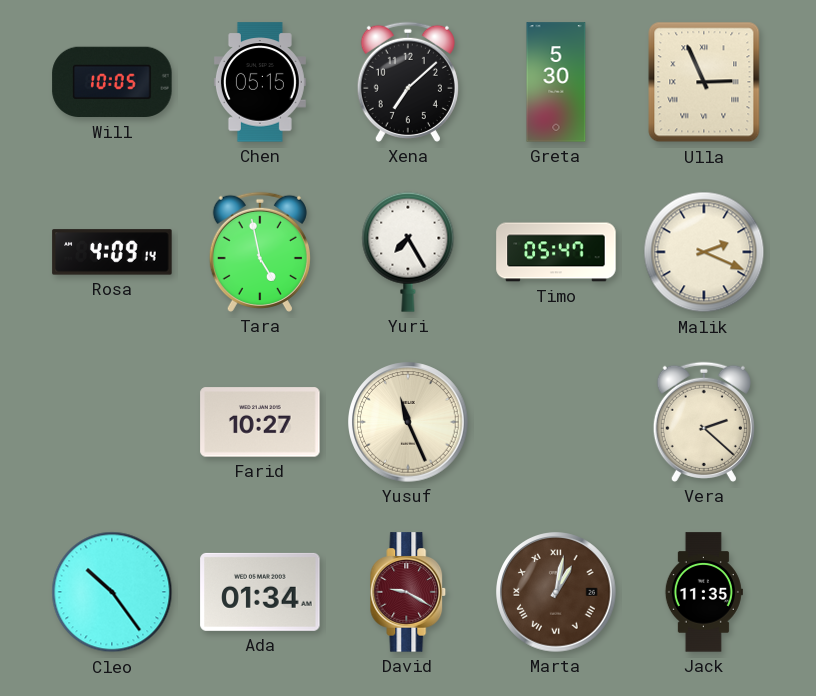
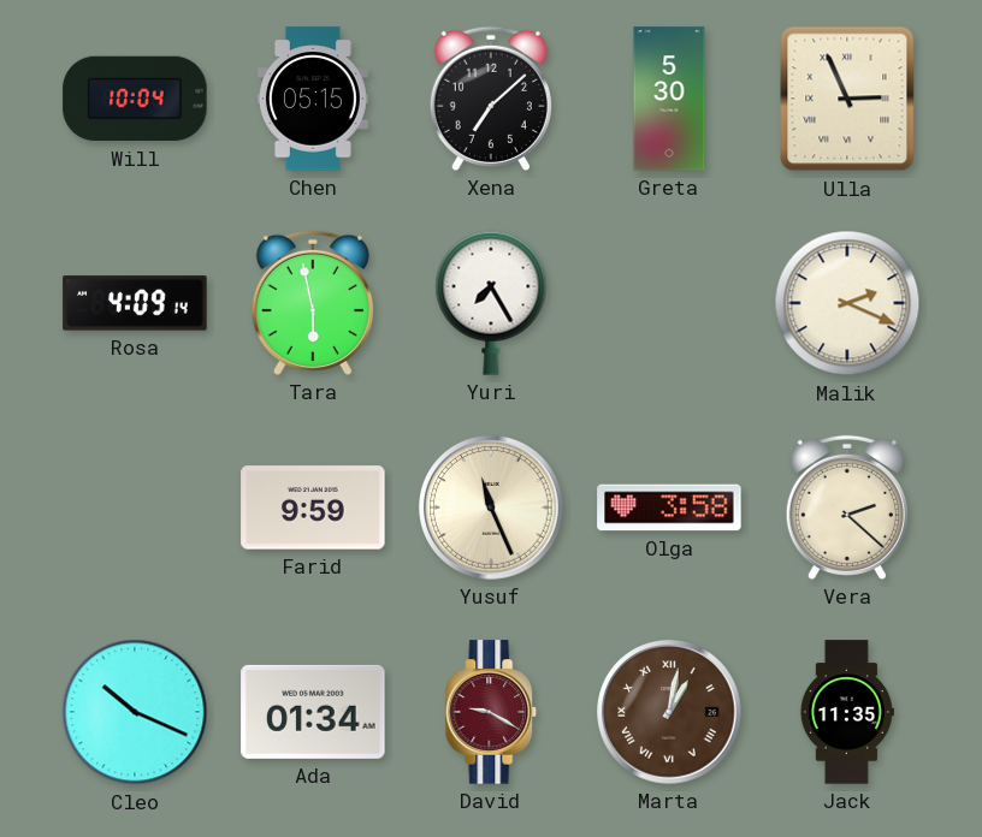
Will: 10:05 -> 10:04
Tara: 4:58 -> 5:58
Timo: 05:47 -> none
Farid: 10:27 -> 9:59
Olga: none -> 3:58
Cleo: 10:24 -> 10:19
